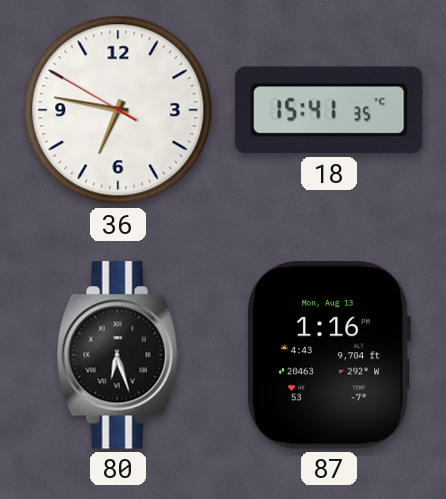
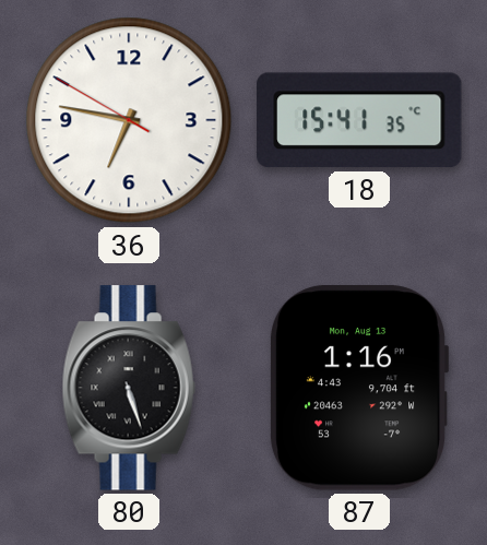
80: 6:27 -> 5:27
